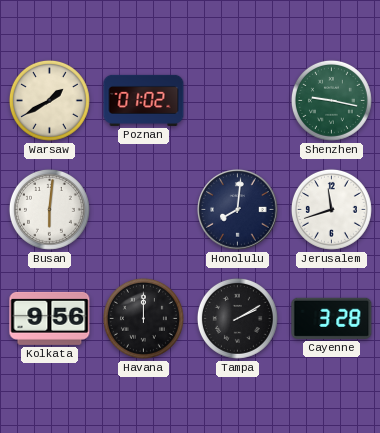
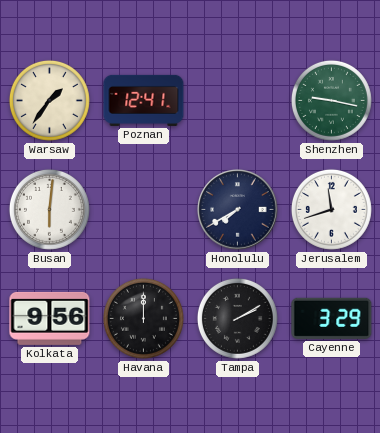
Warsaw: 1:40 -> 1:36
Poznan: 01:02 -> 12:41
Honolulu: 8:01 -> 7:40
Cayenne: 3:28 -> 3:29
